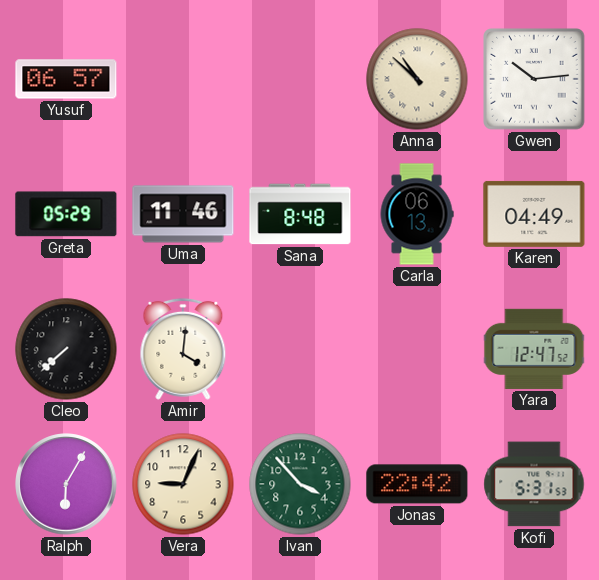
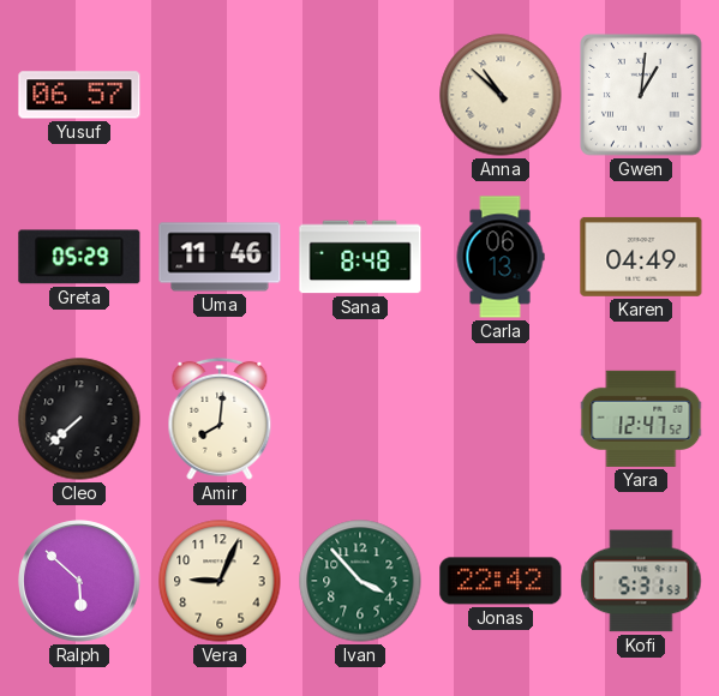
Gwen: 10:14 -> 1:01
Amir: 4:01 -> 8:01
Ralph: 6:05 -> 5:52
